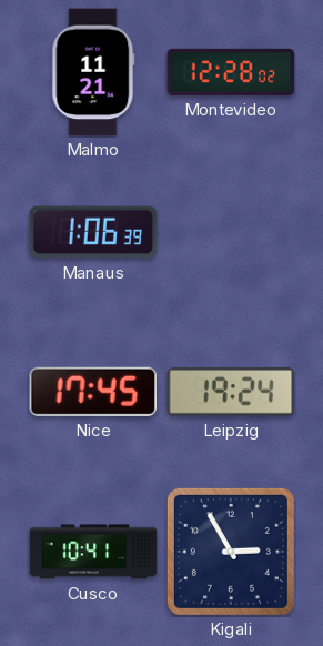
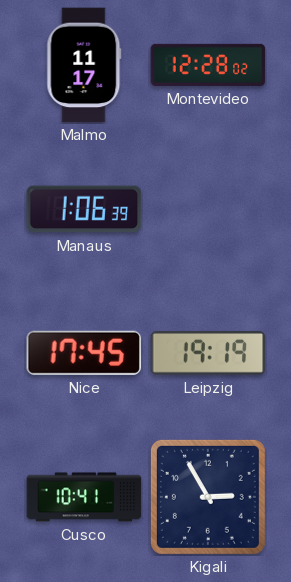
Malmo: 11:21 -> 11:17
Leipzig: 19:24 -> 19:19
